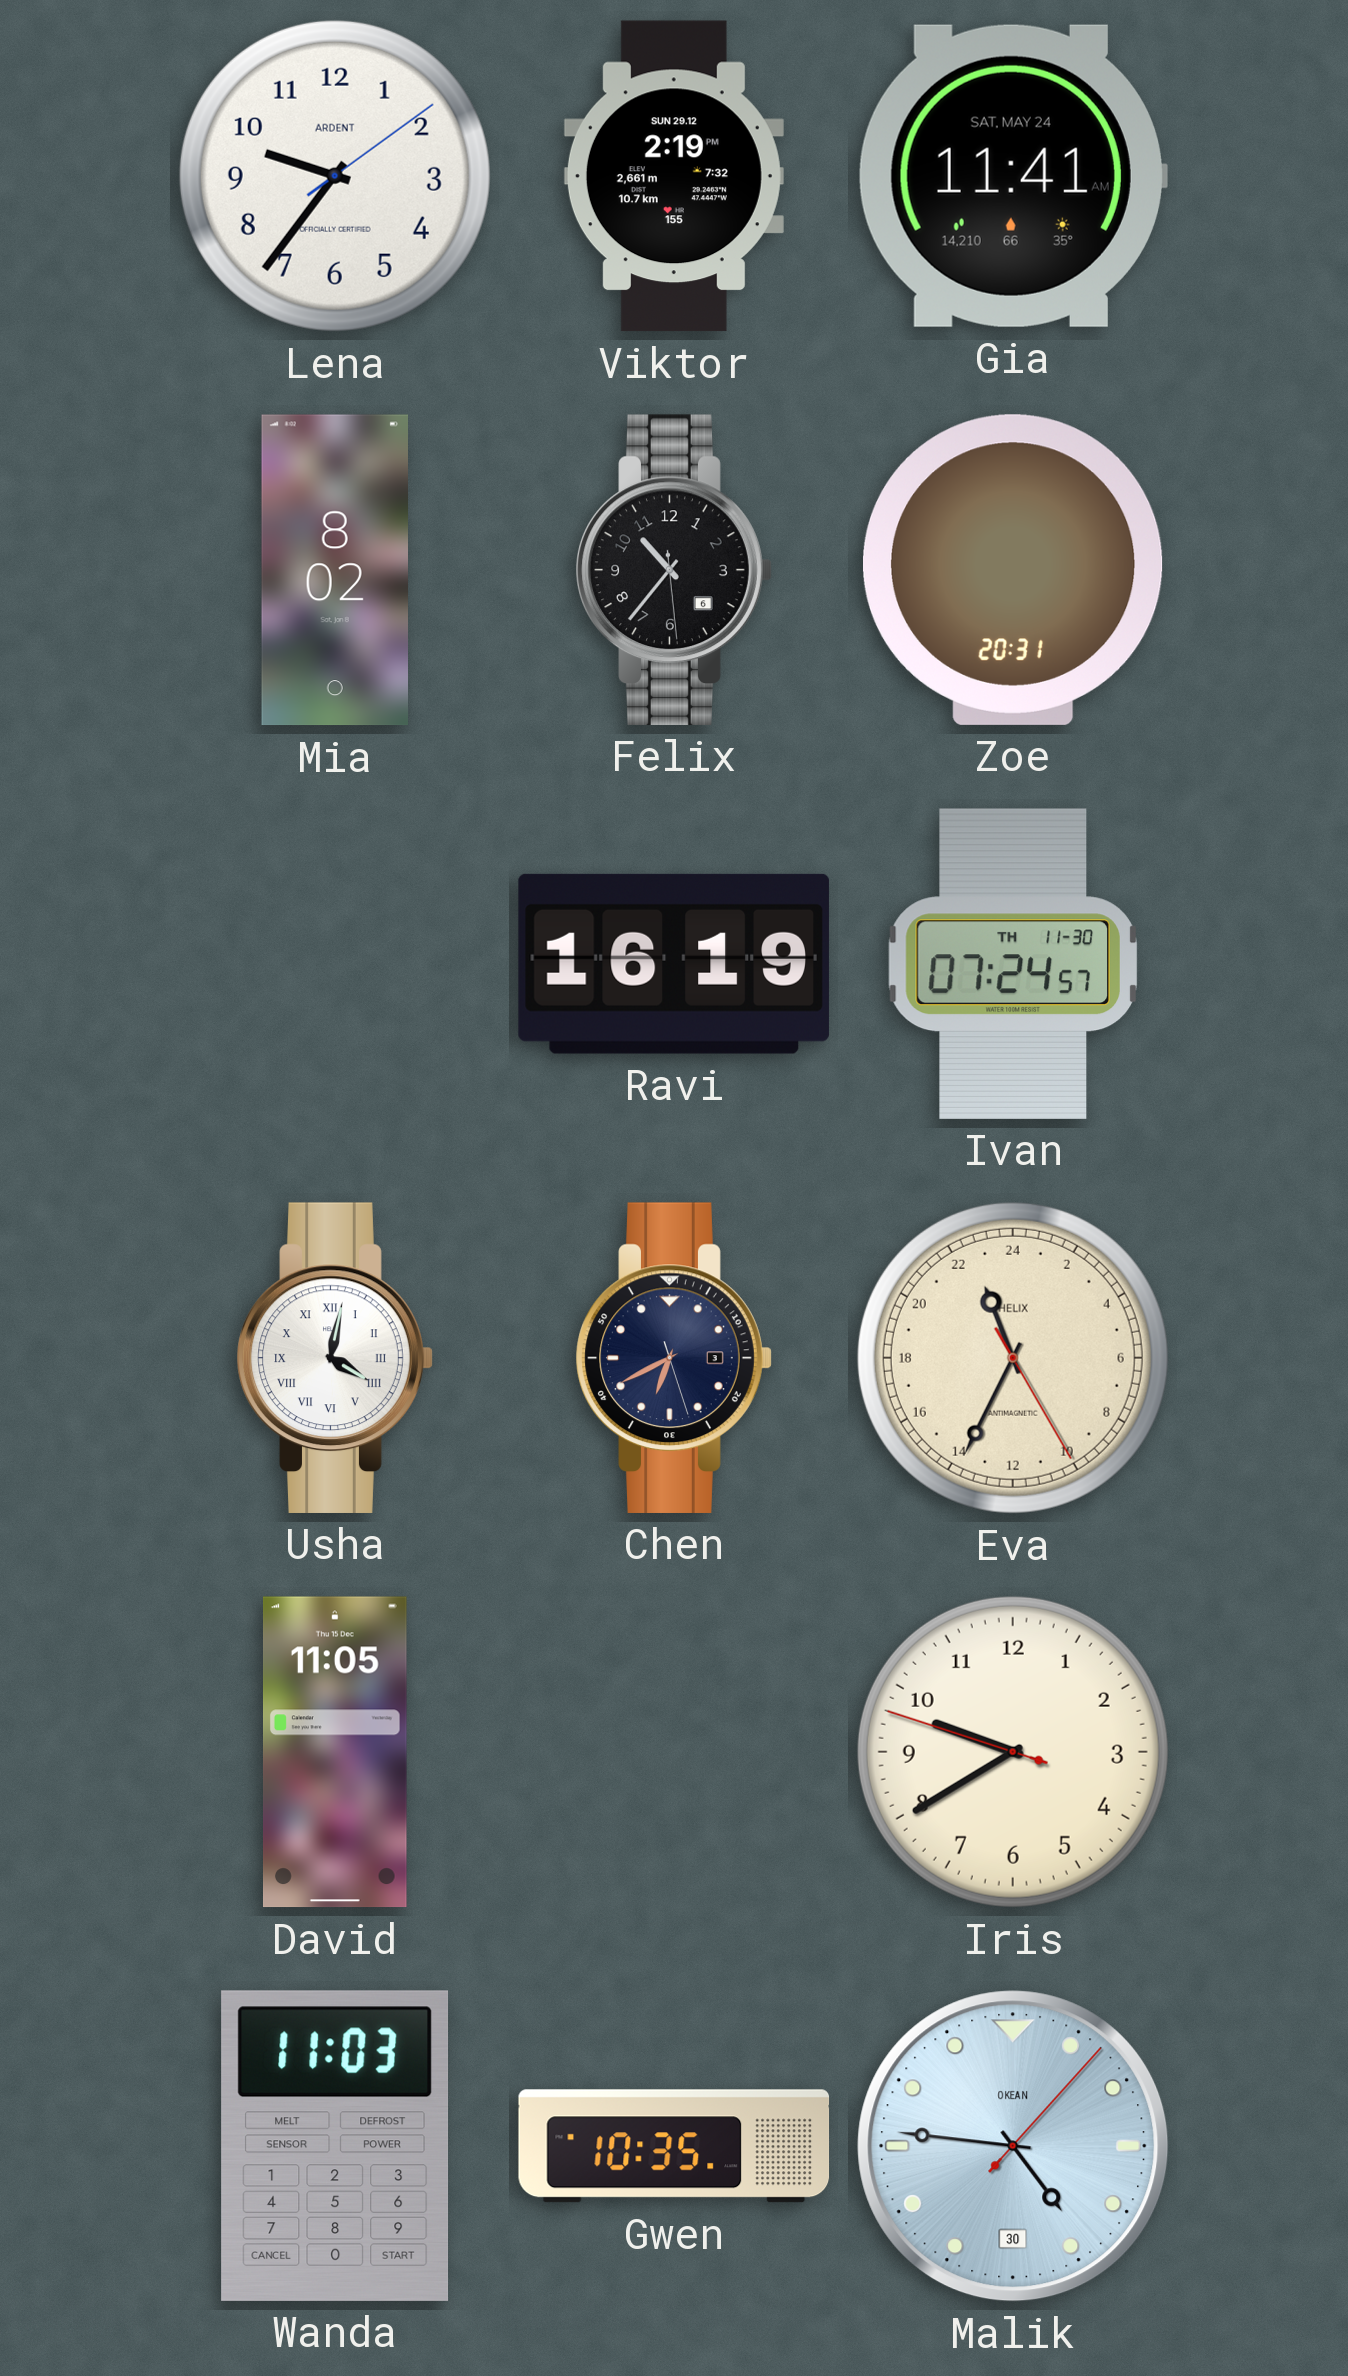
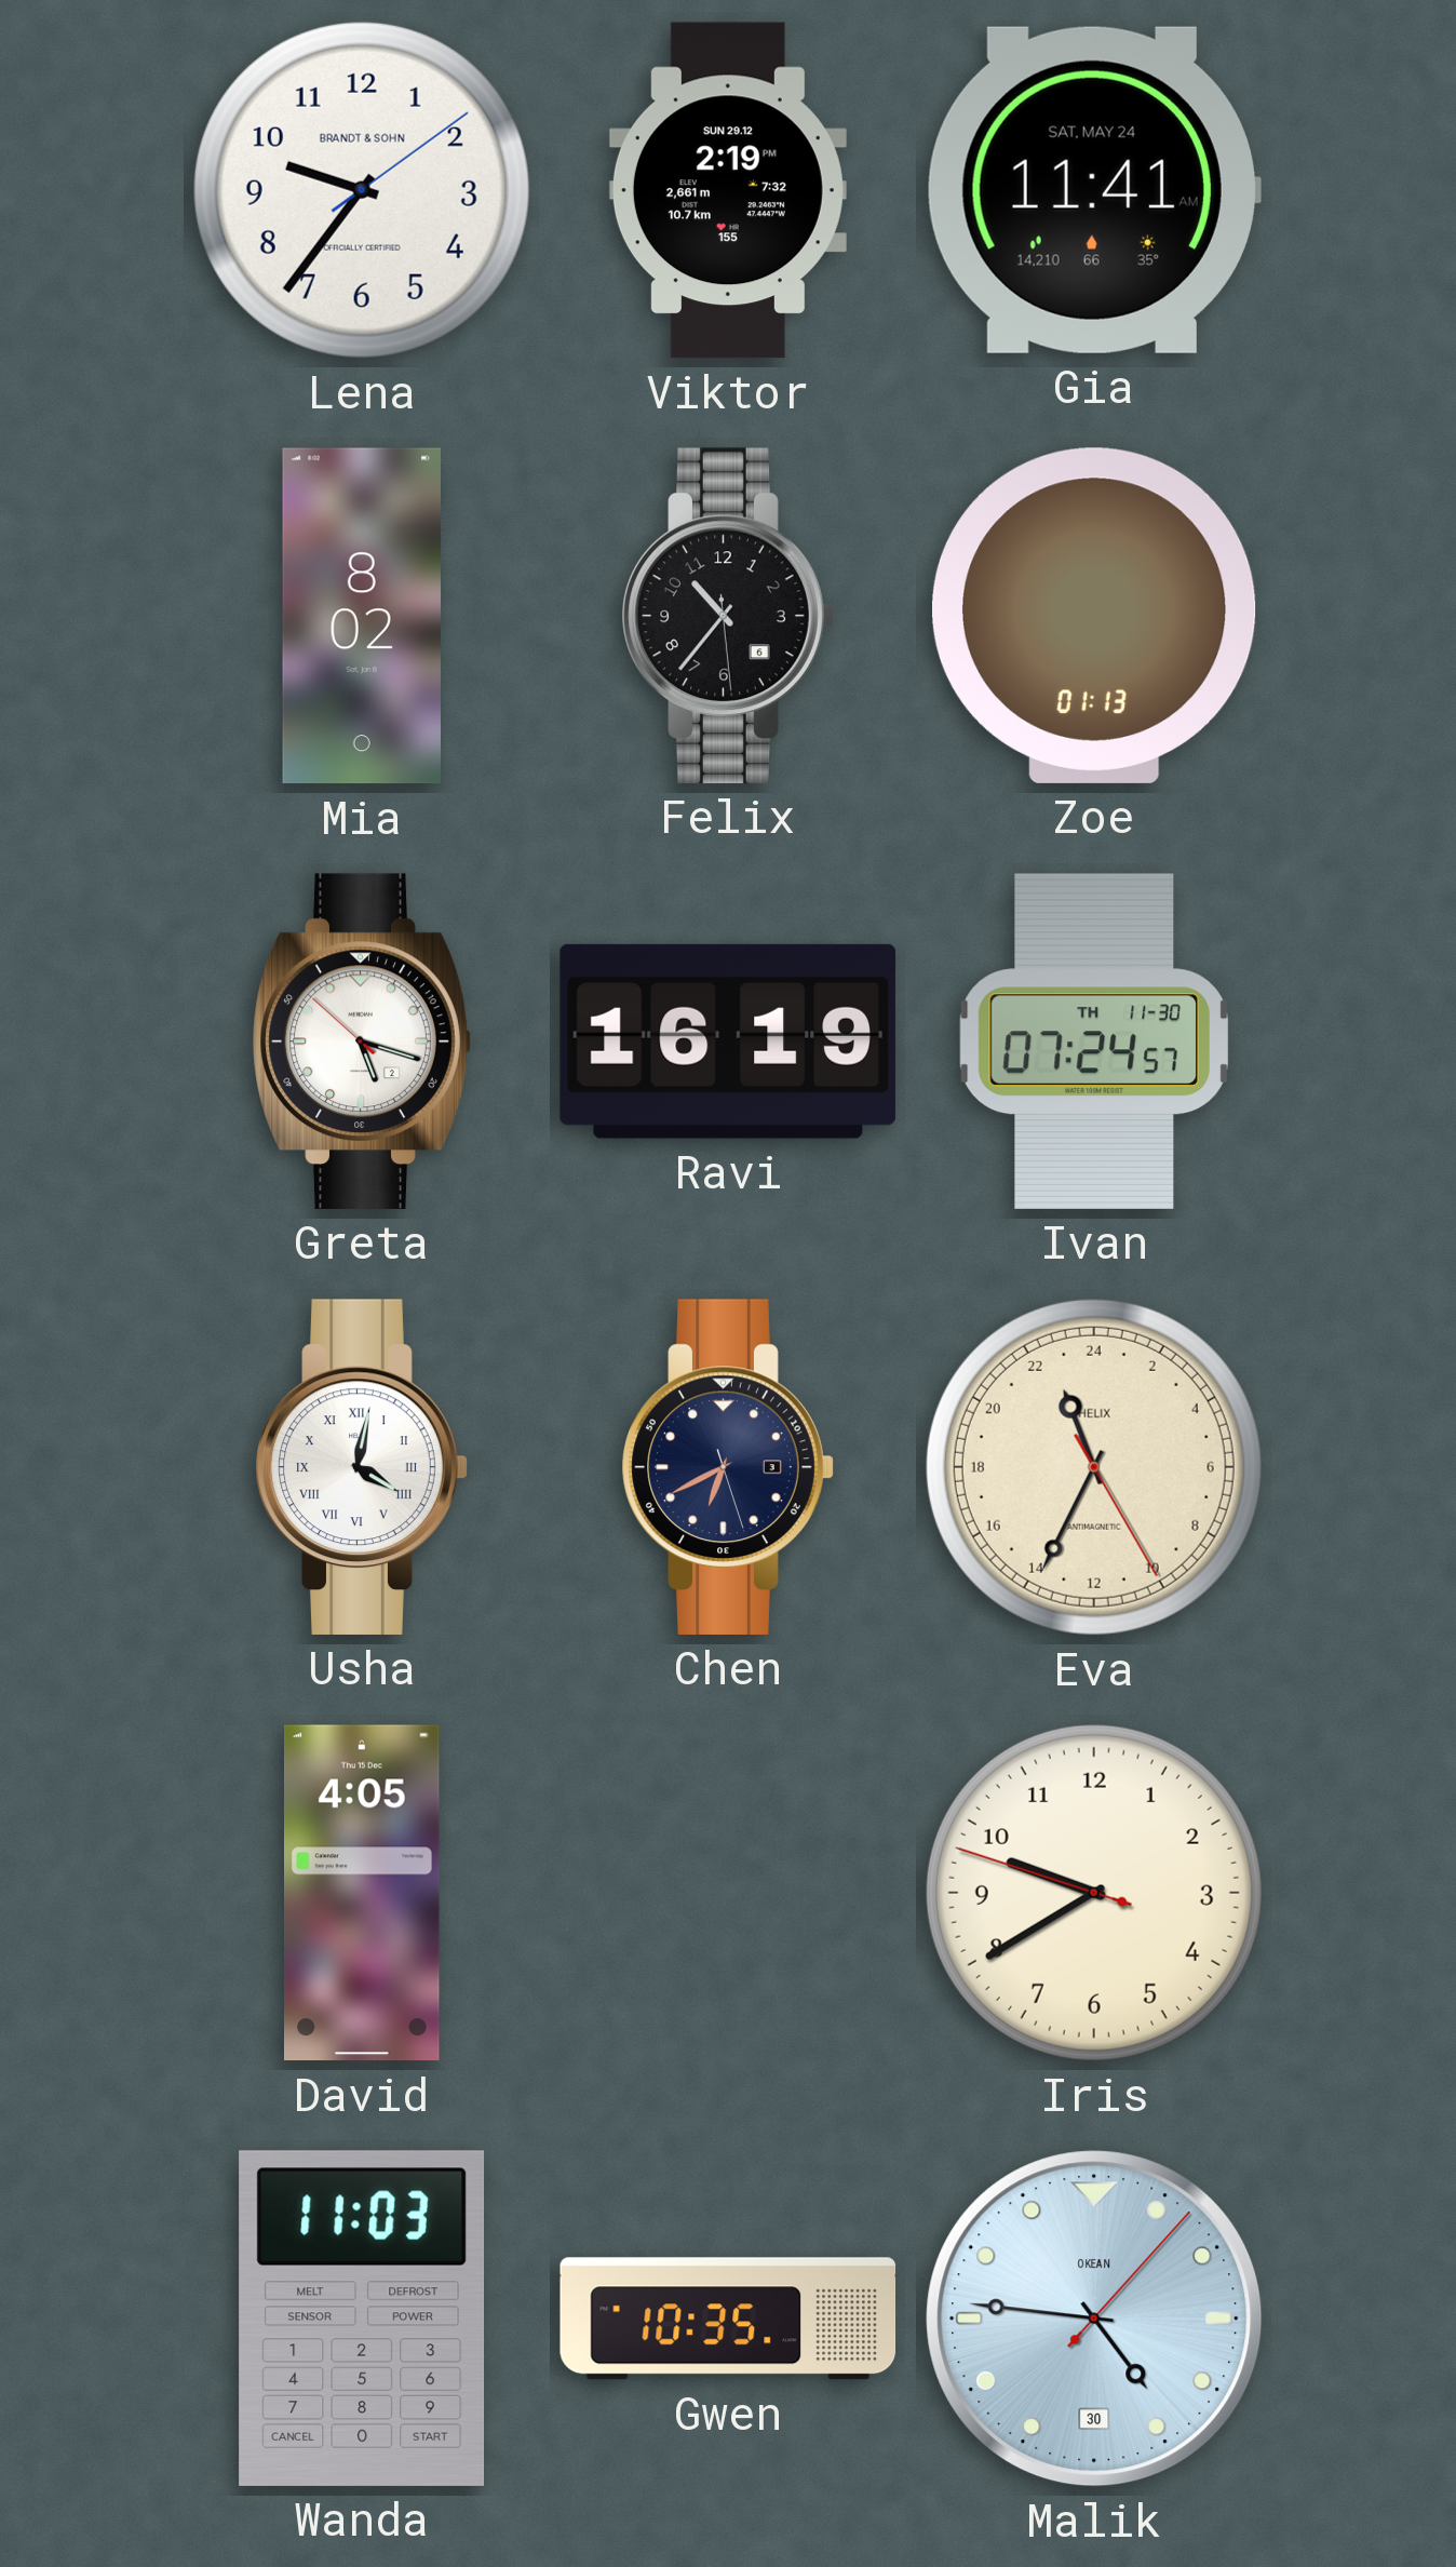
Lena brand: ARDENT -> BRANDT & SOHN
Zoe: 20:31 -> 01:13
Greta: none -> 5:17
David: 11:05 -> 4:05
